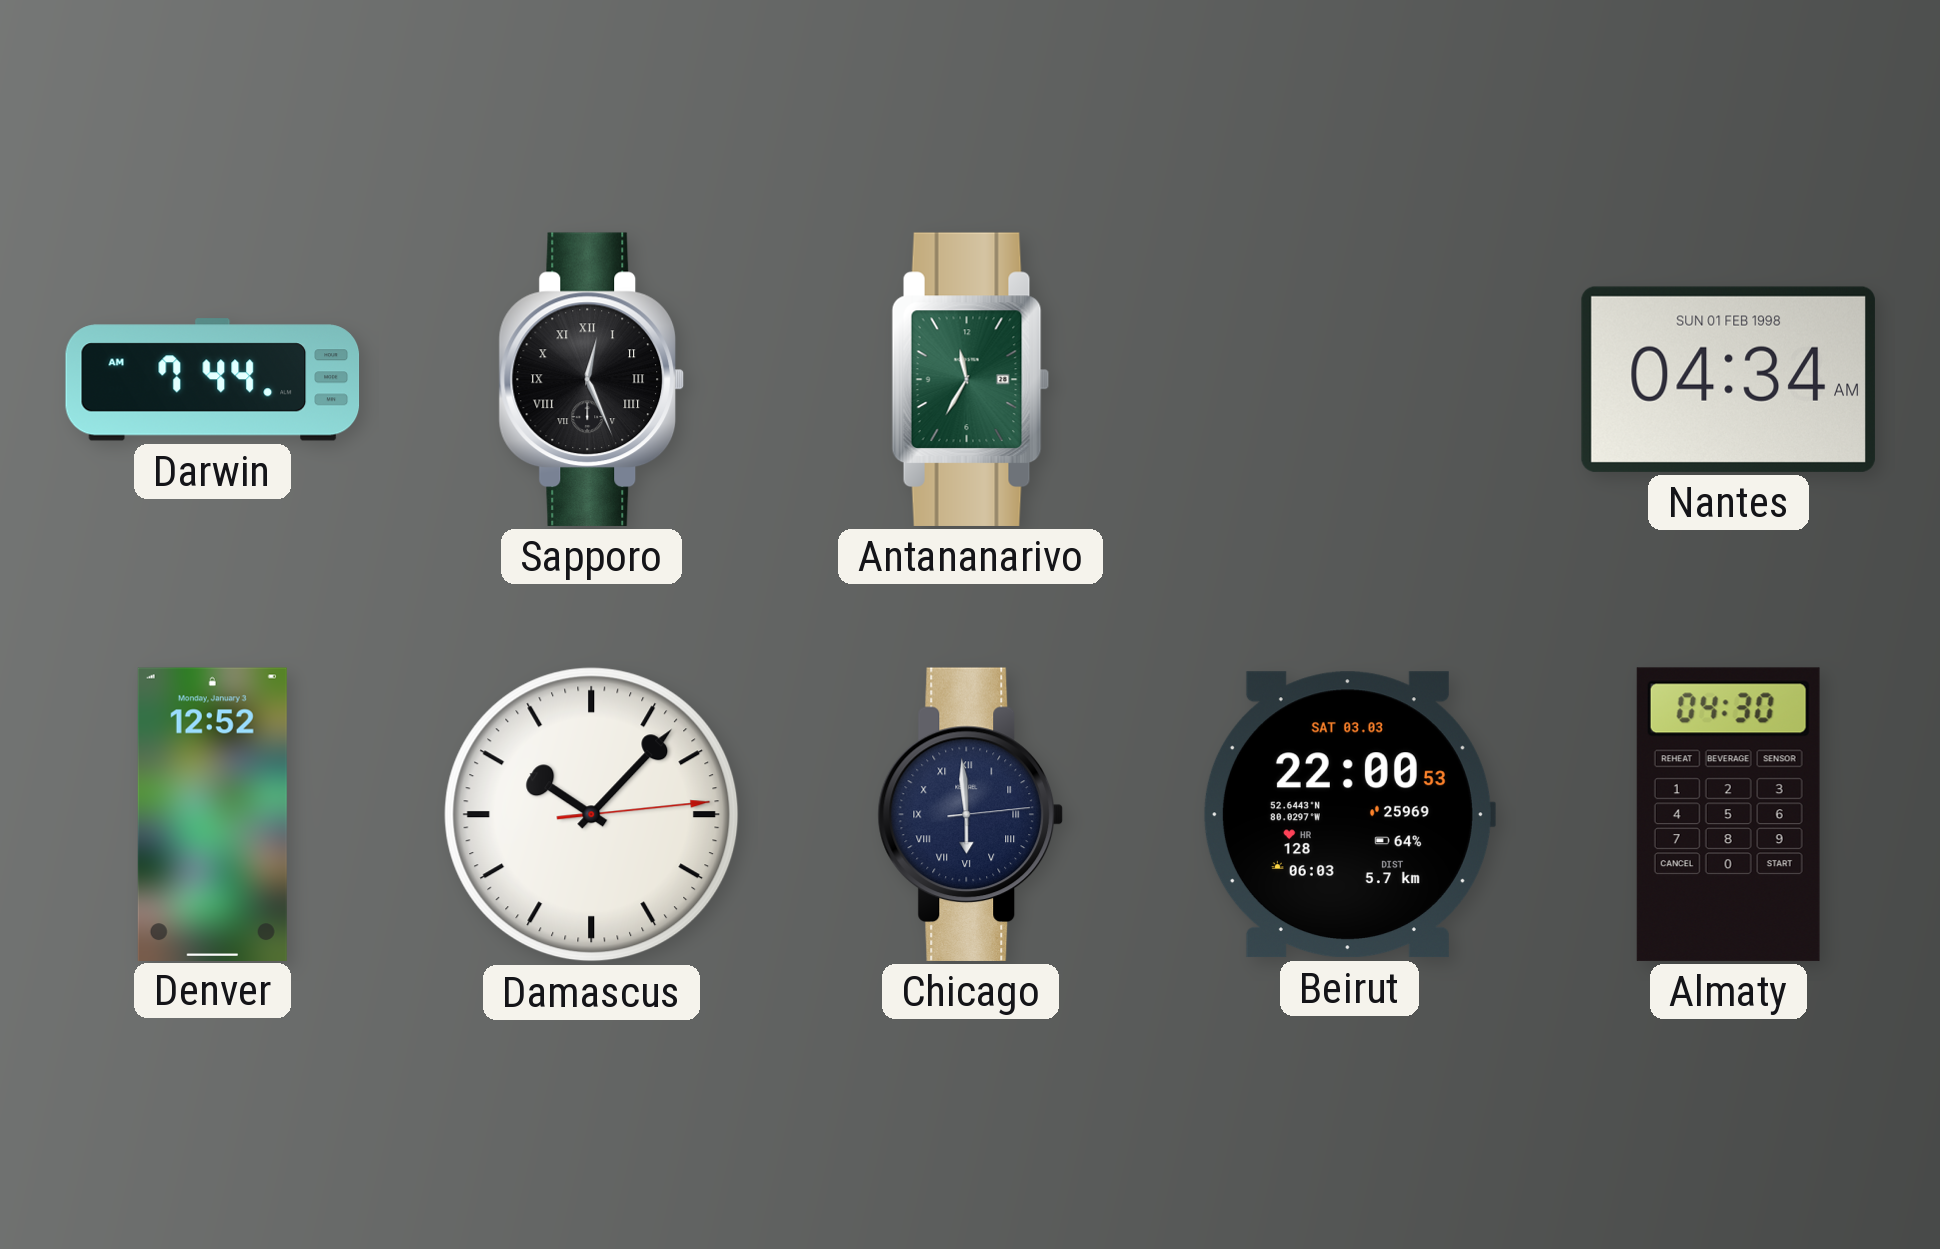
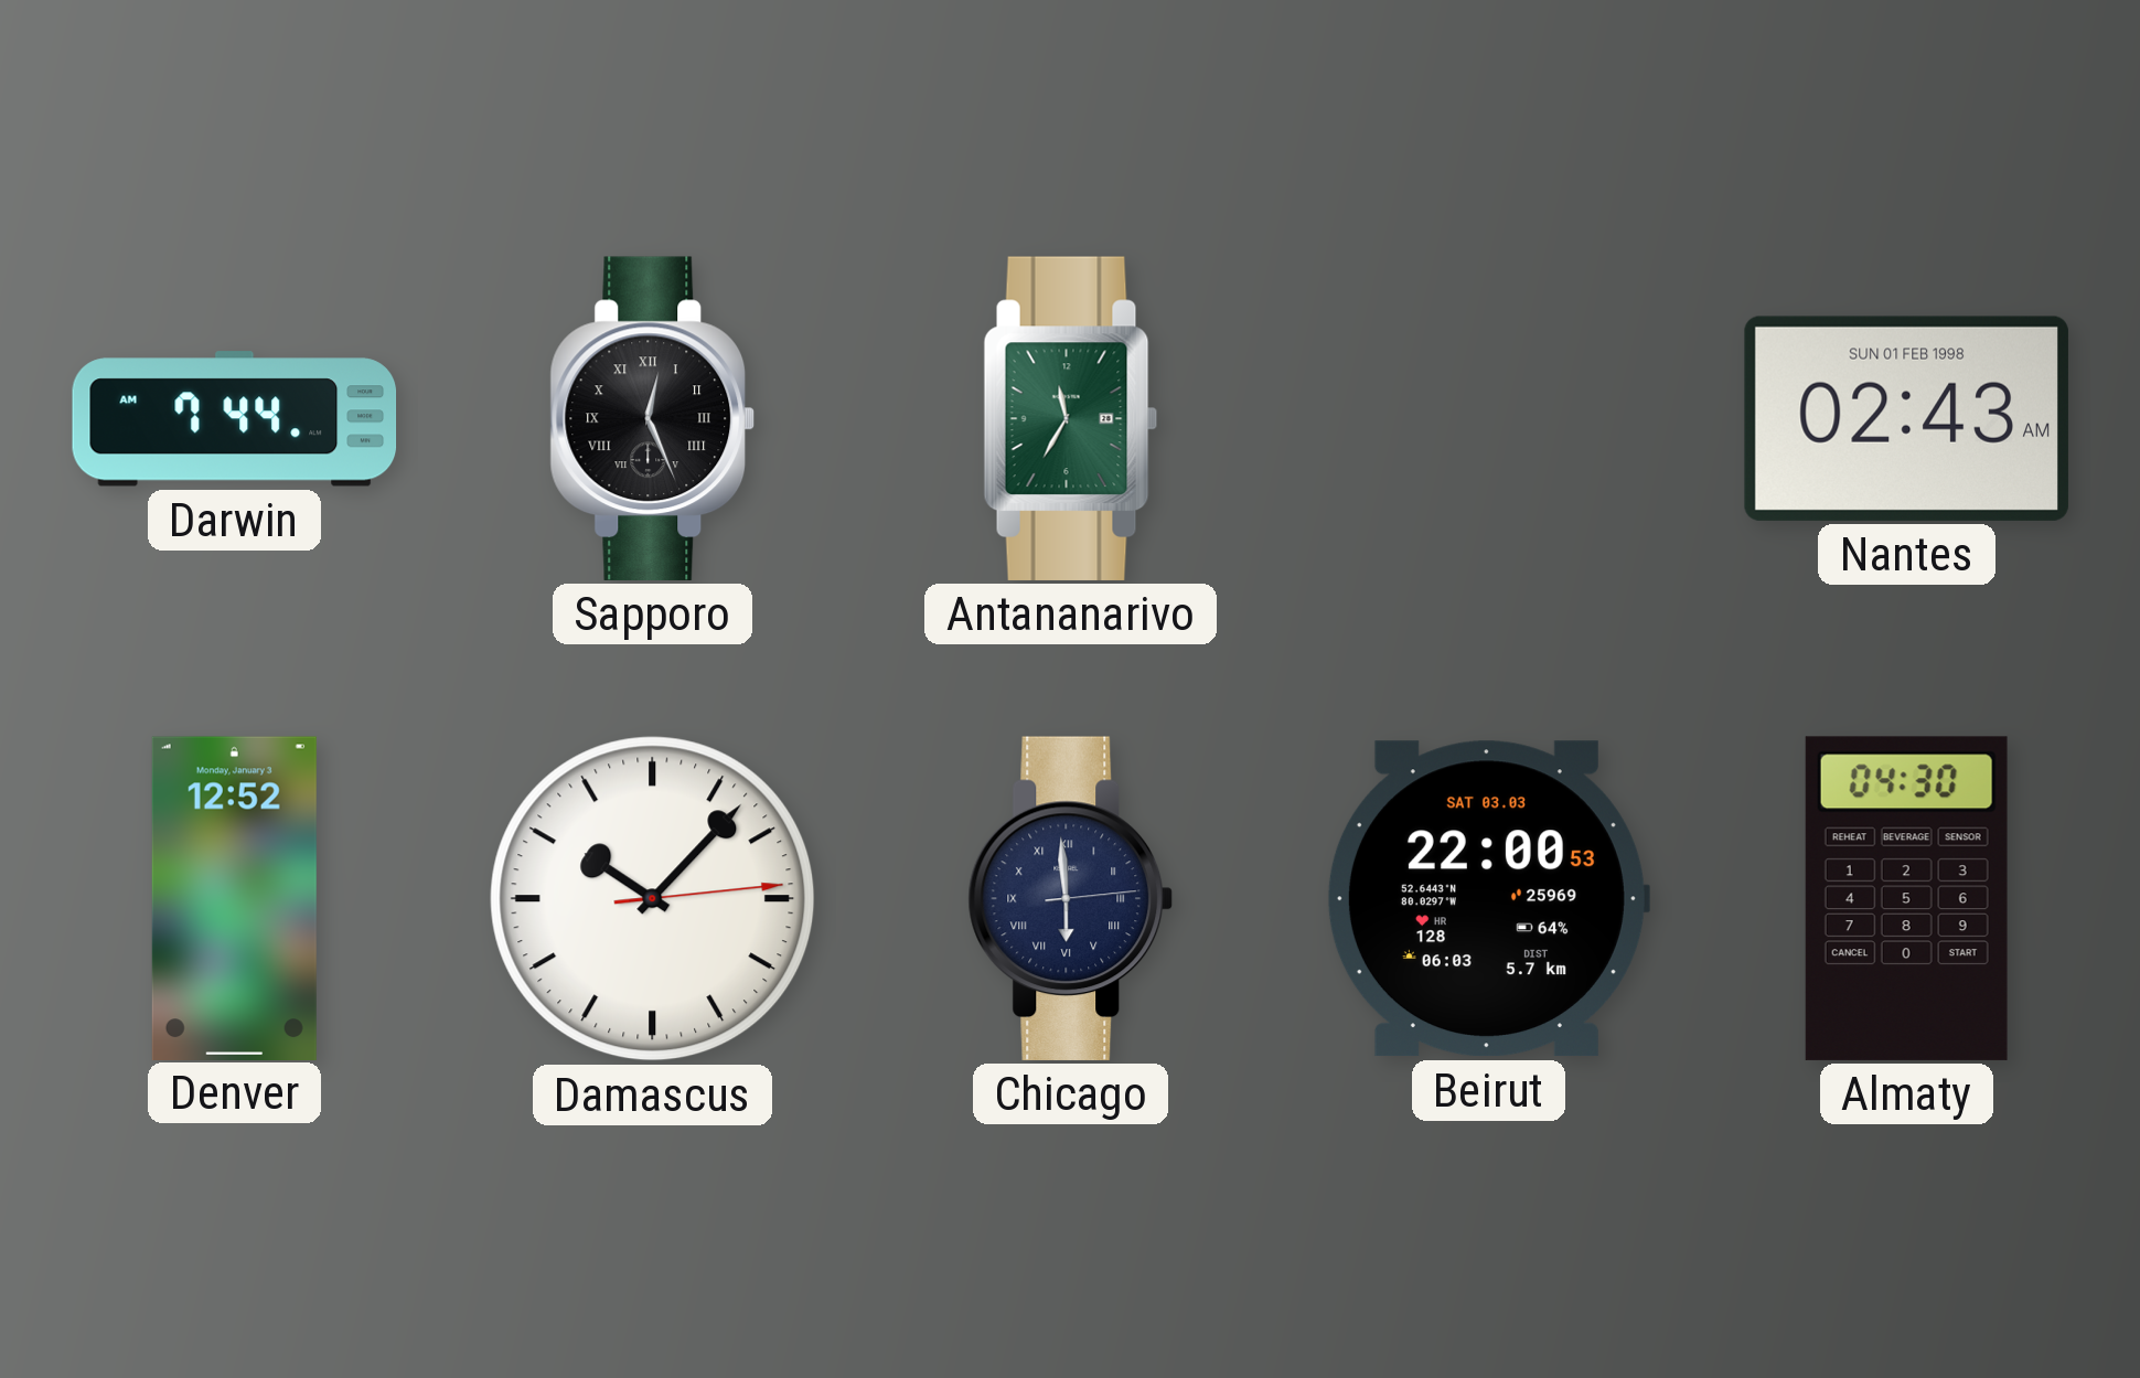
Nantes: 04:34 -> 02:43
